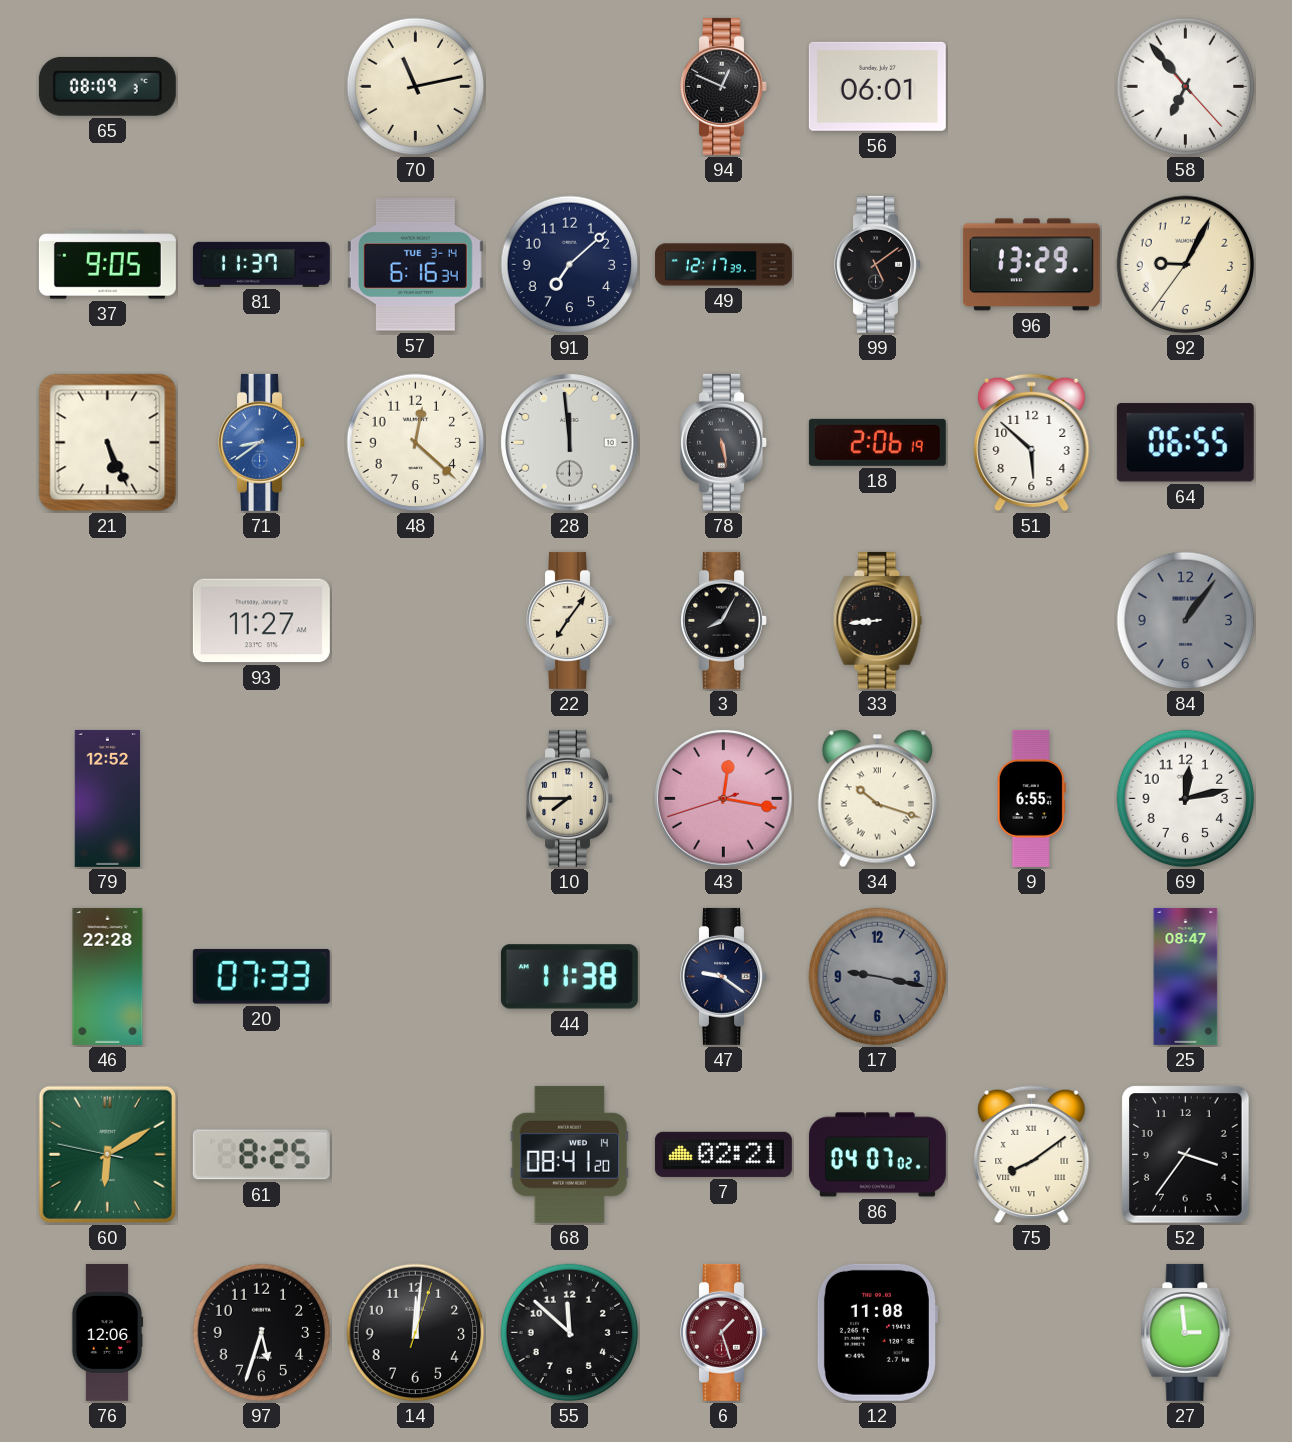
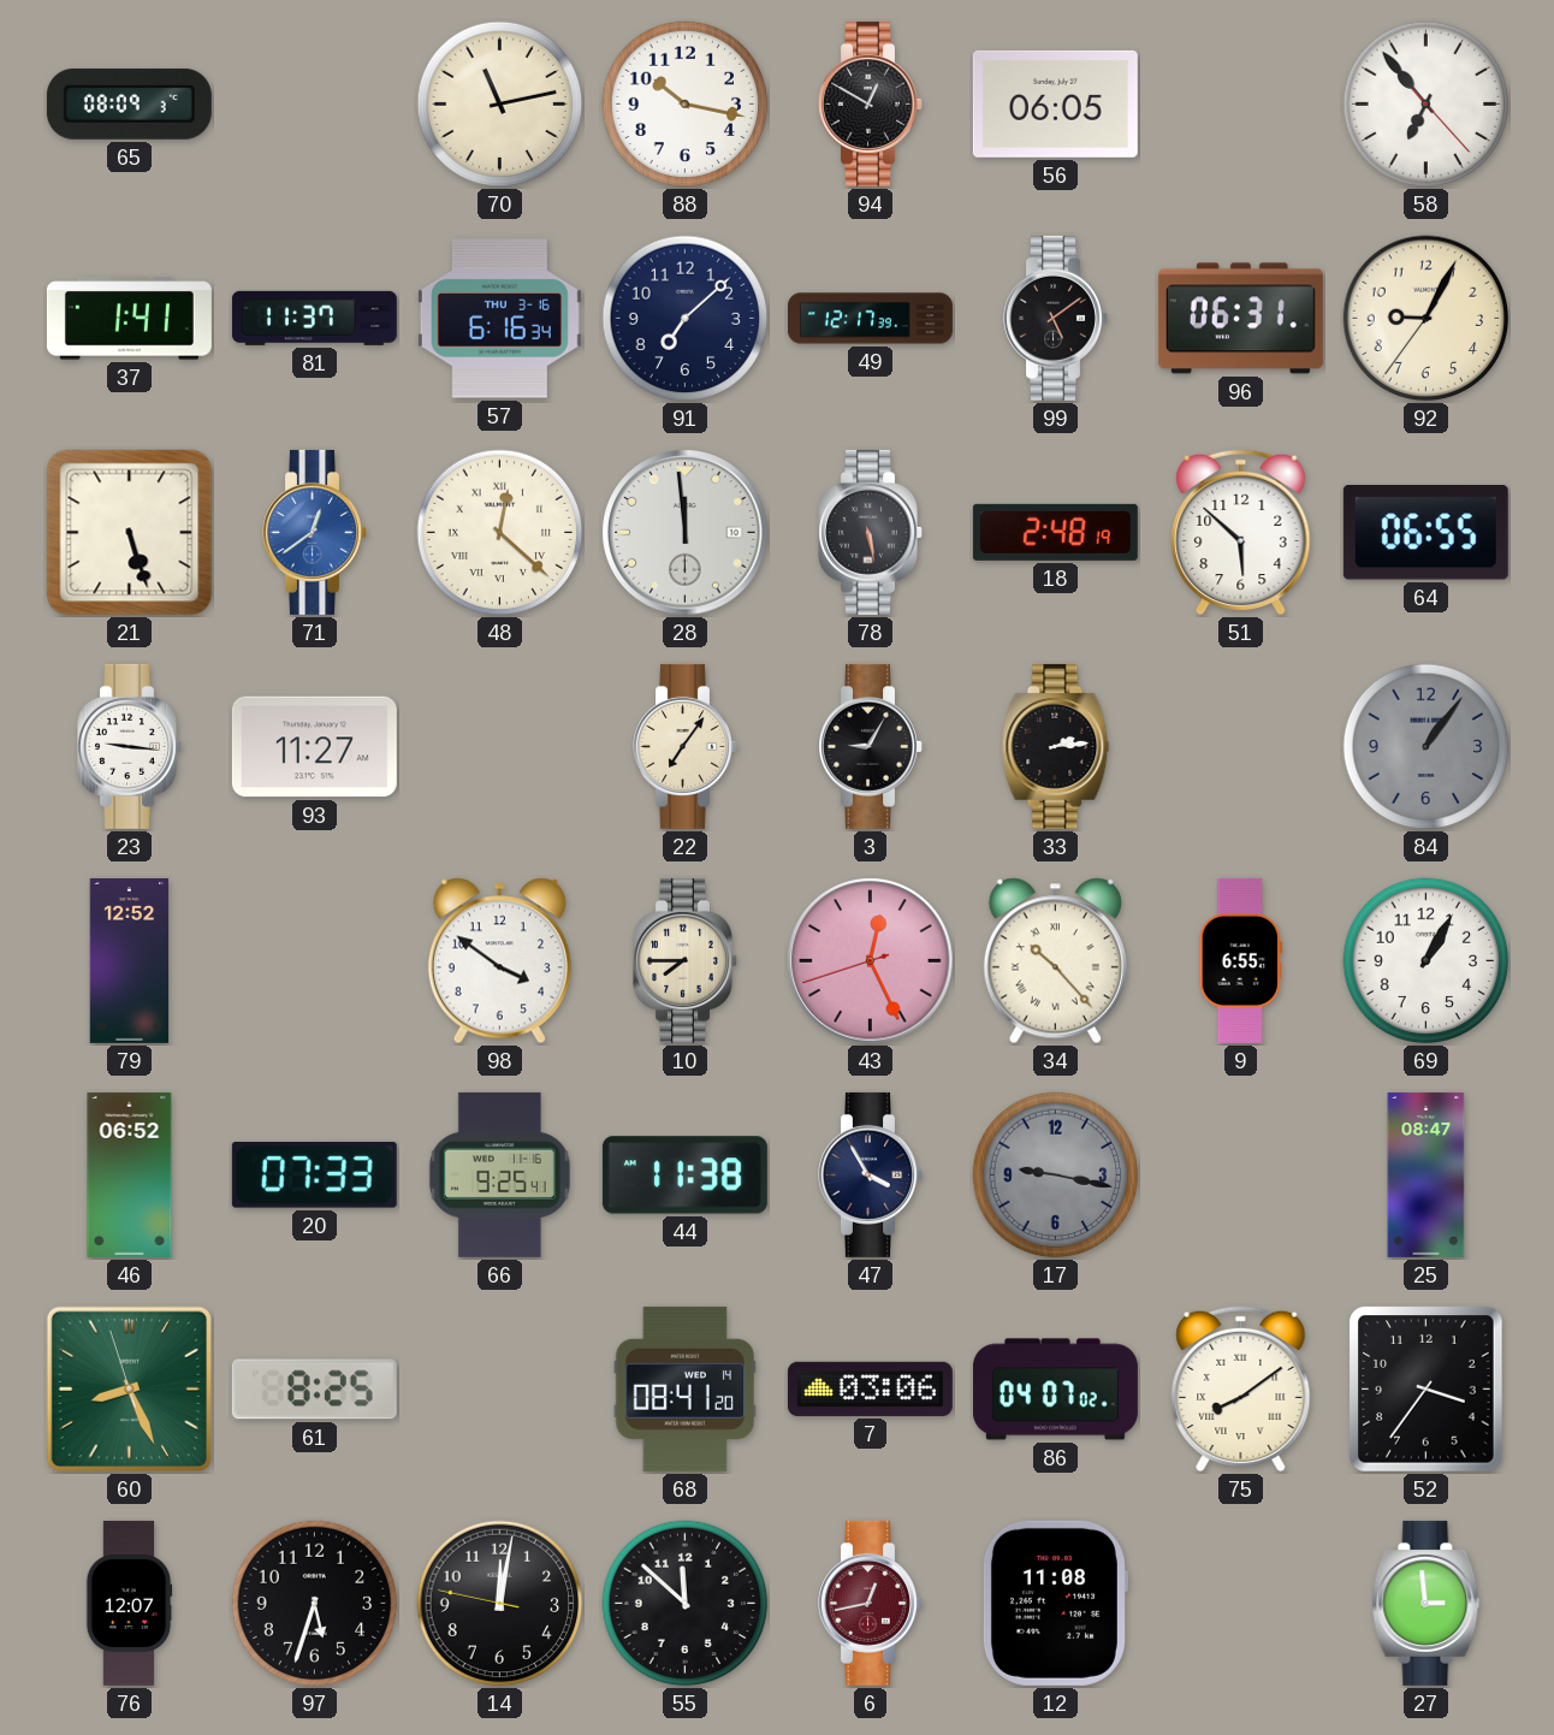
88: none -> 10:17
94: 12:49 -> 12:50
56: 06:01 -> 06:05
37: 9:05 -> 1:41
57 date: TUE 3-14 -> THU 3-16
96: 13:29 -> 06:31
21: 5:26 -> 5:27
71: 8:39 -> 12:39
48 numerals: Arabic -> Roman
18: 2:06 -> 2:48
23: none -> 9:16
3: 8:05 -> 9:05
33: 8:44 -> 2:14
98: none -> 3:51
43: 12:16 -> 12:25
34: 10:18 -> 10:23
69: 12:13 -> 1:05
46: 22:28 -> 06:52
66: none -> 9:25
47: 9:21 -> 3:55
60: 6:09 -> 8:25
7: 02:21 -> 03:06
76: 12:06 -> 12:07
14: 12:01:03 -> 12:01:47
6: 1:27 -> 12:43
